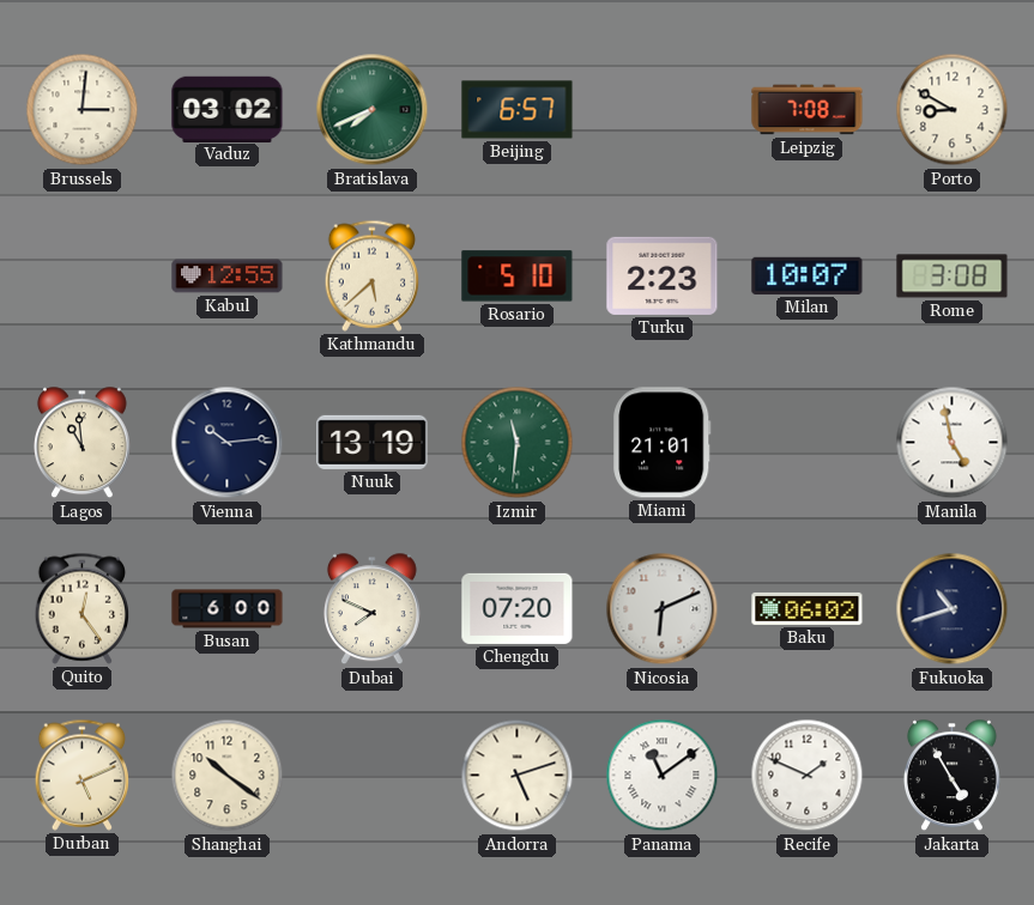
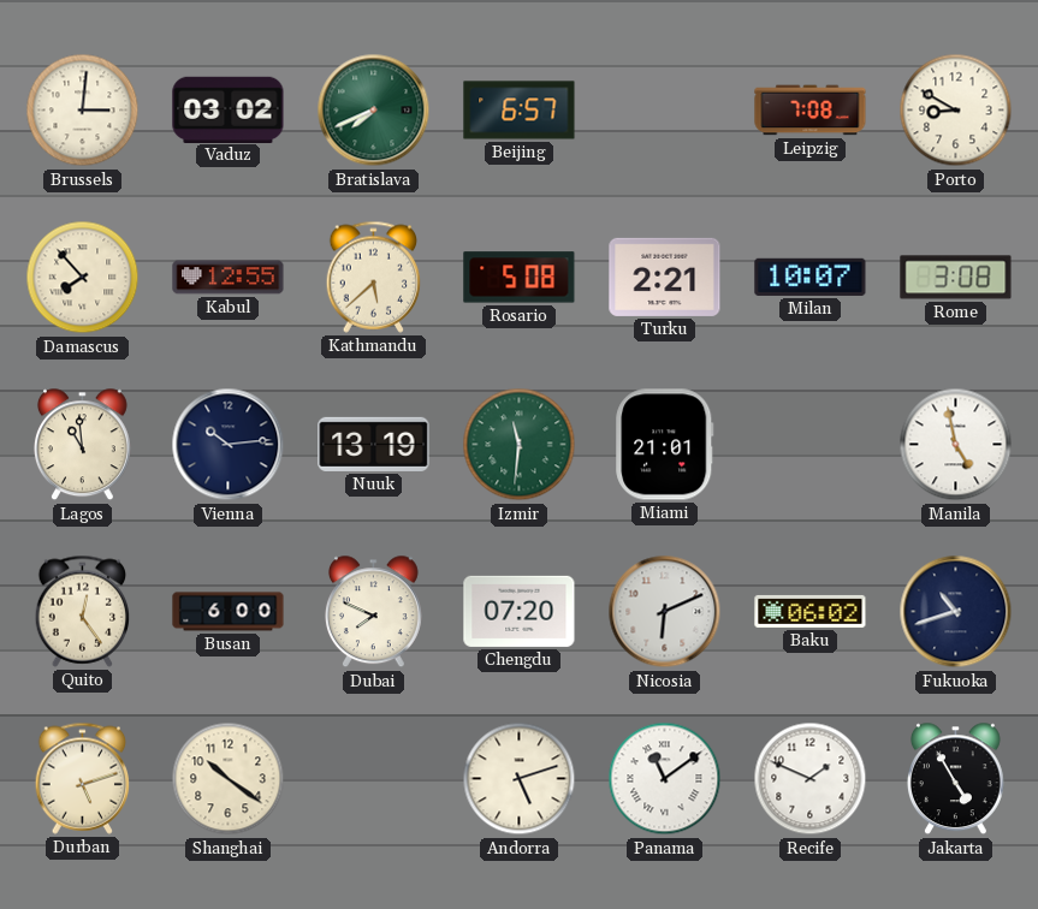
Damascus: none -> 7:53
Rosario: 5:10 -> 5:08
Turku: 2:23 -> 2:21
Durban: 5:11 -> 5:12
